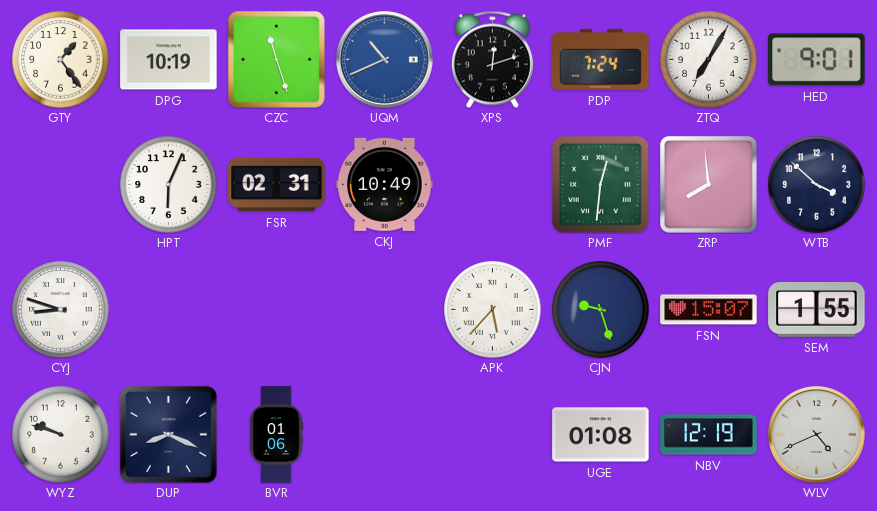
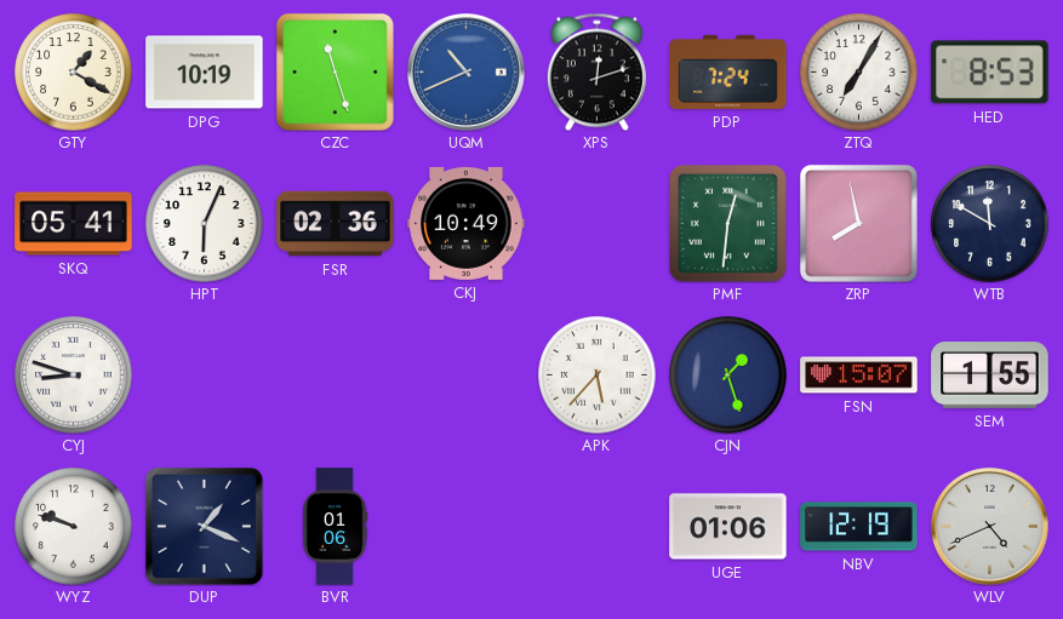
GTY: 1:24 -> 1:20
HED: 9:01 -> 8:53
SKQ: none -> 05:41
FSR: 02:31 -> 02:36
ZRP: 7:59 -> 7:58
WTB: 3:52 -> 11:50
CJN: 9:27 -> 1:27
DUP: 8:19 -> 1:19
UGE: 01:08 -> 01:06
